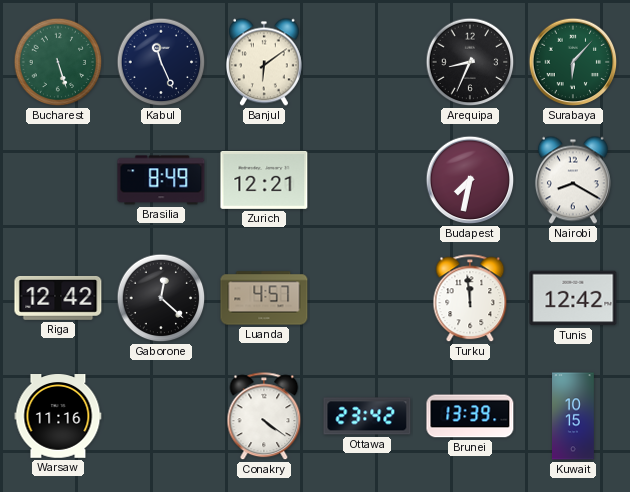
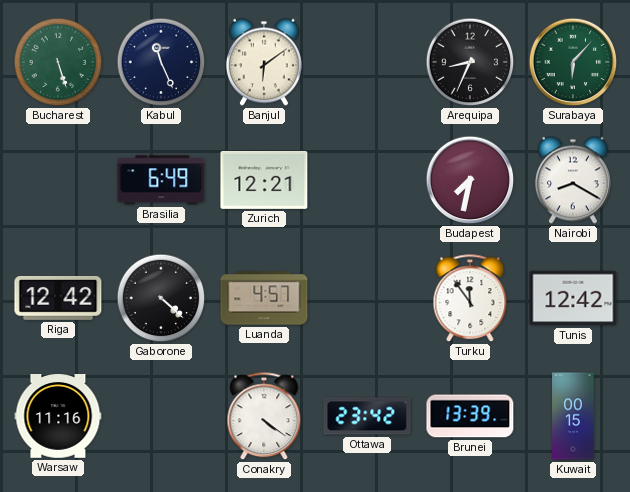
Brasilia: 8:49 -> 6:49
Gaborone: 12:22 -> 4:22
Turku: 11:59 -> 11:54
Kuwait: 10:15 -> 00:15
